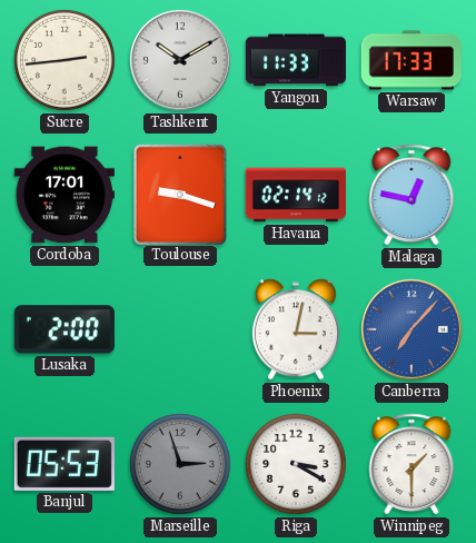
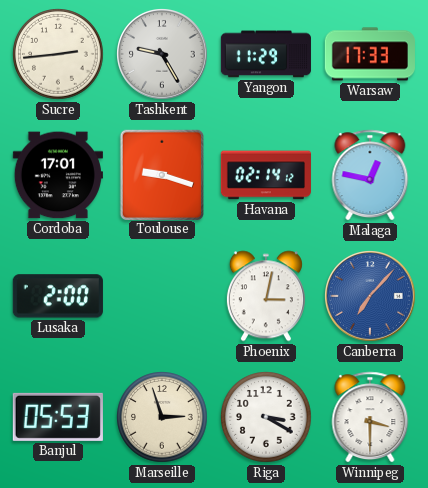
Tashkent: 10:10 -> 9:25
Yangon: 11:33 -> 11:29
Marseille dial: grey -> cream
Winnipeg: 1:30 -> 3:30
